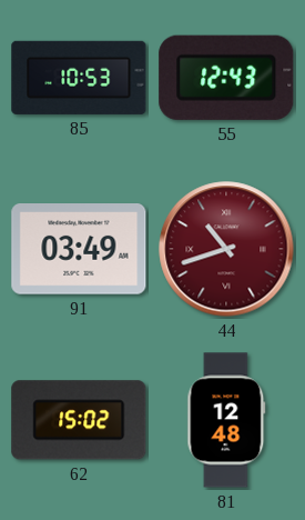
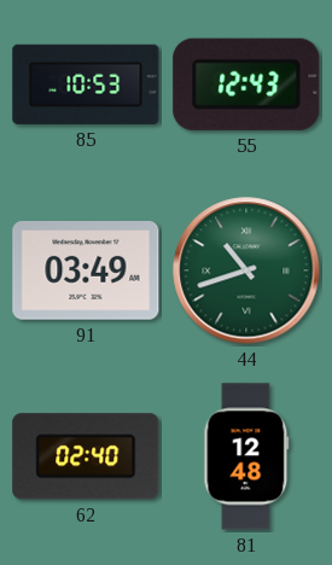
44 dial: burgundy -> green
62: 15:02 -> 02:40
